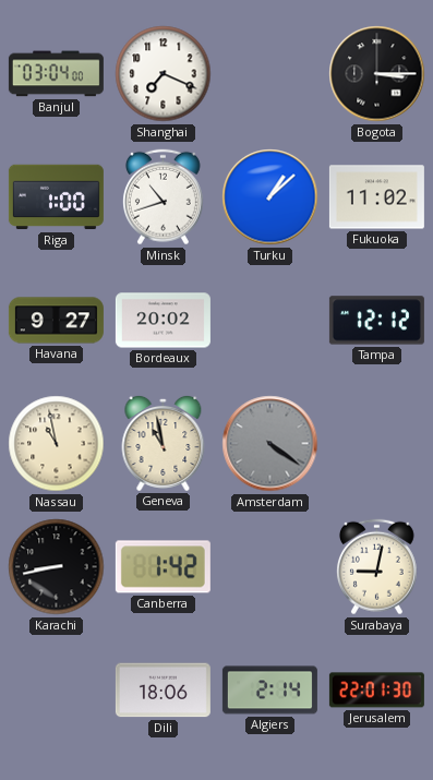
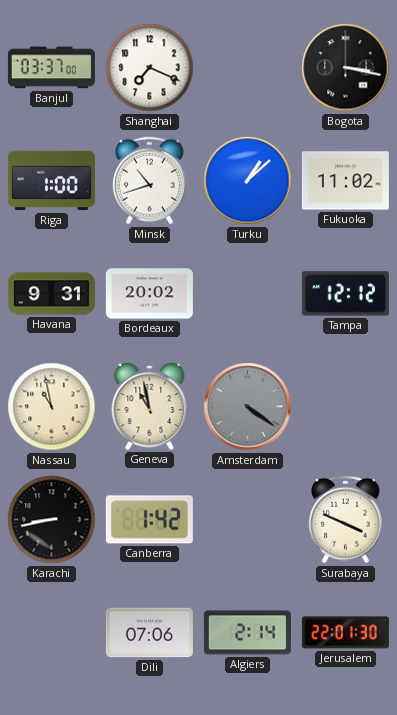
Banjul: 03:04 -> 03:37
Bogota: 3:15 -> 3:17
Havana: 9:27 -> 9:31
Surabaya: 9:02 -> 3:49
Dili: 18:06 -> 07:06
